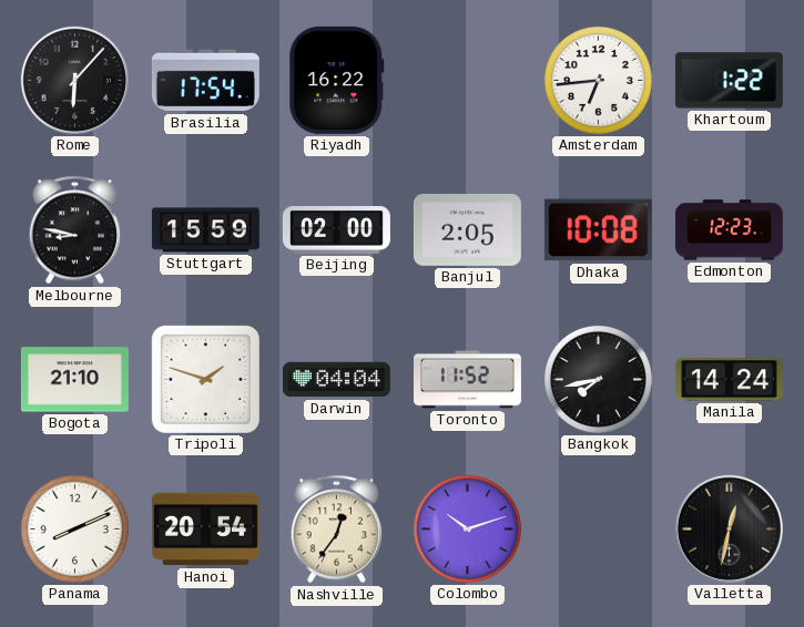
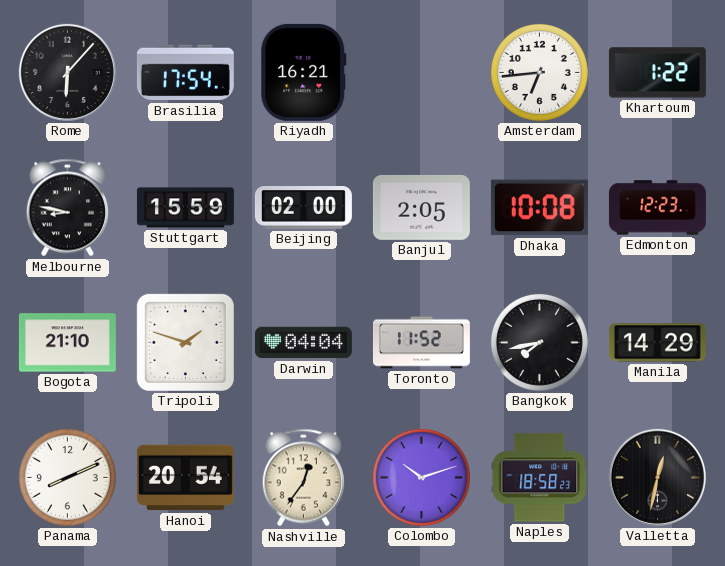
Riyadh: 16:22 -> 16:21
Manila: 14:24 -> 14:29
Naples: none -> 18:58
